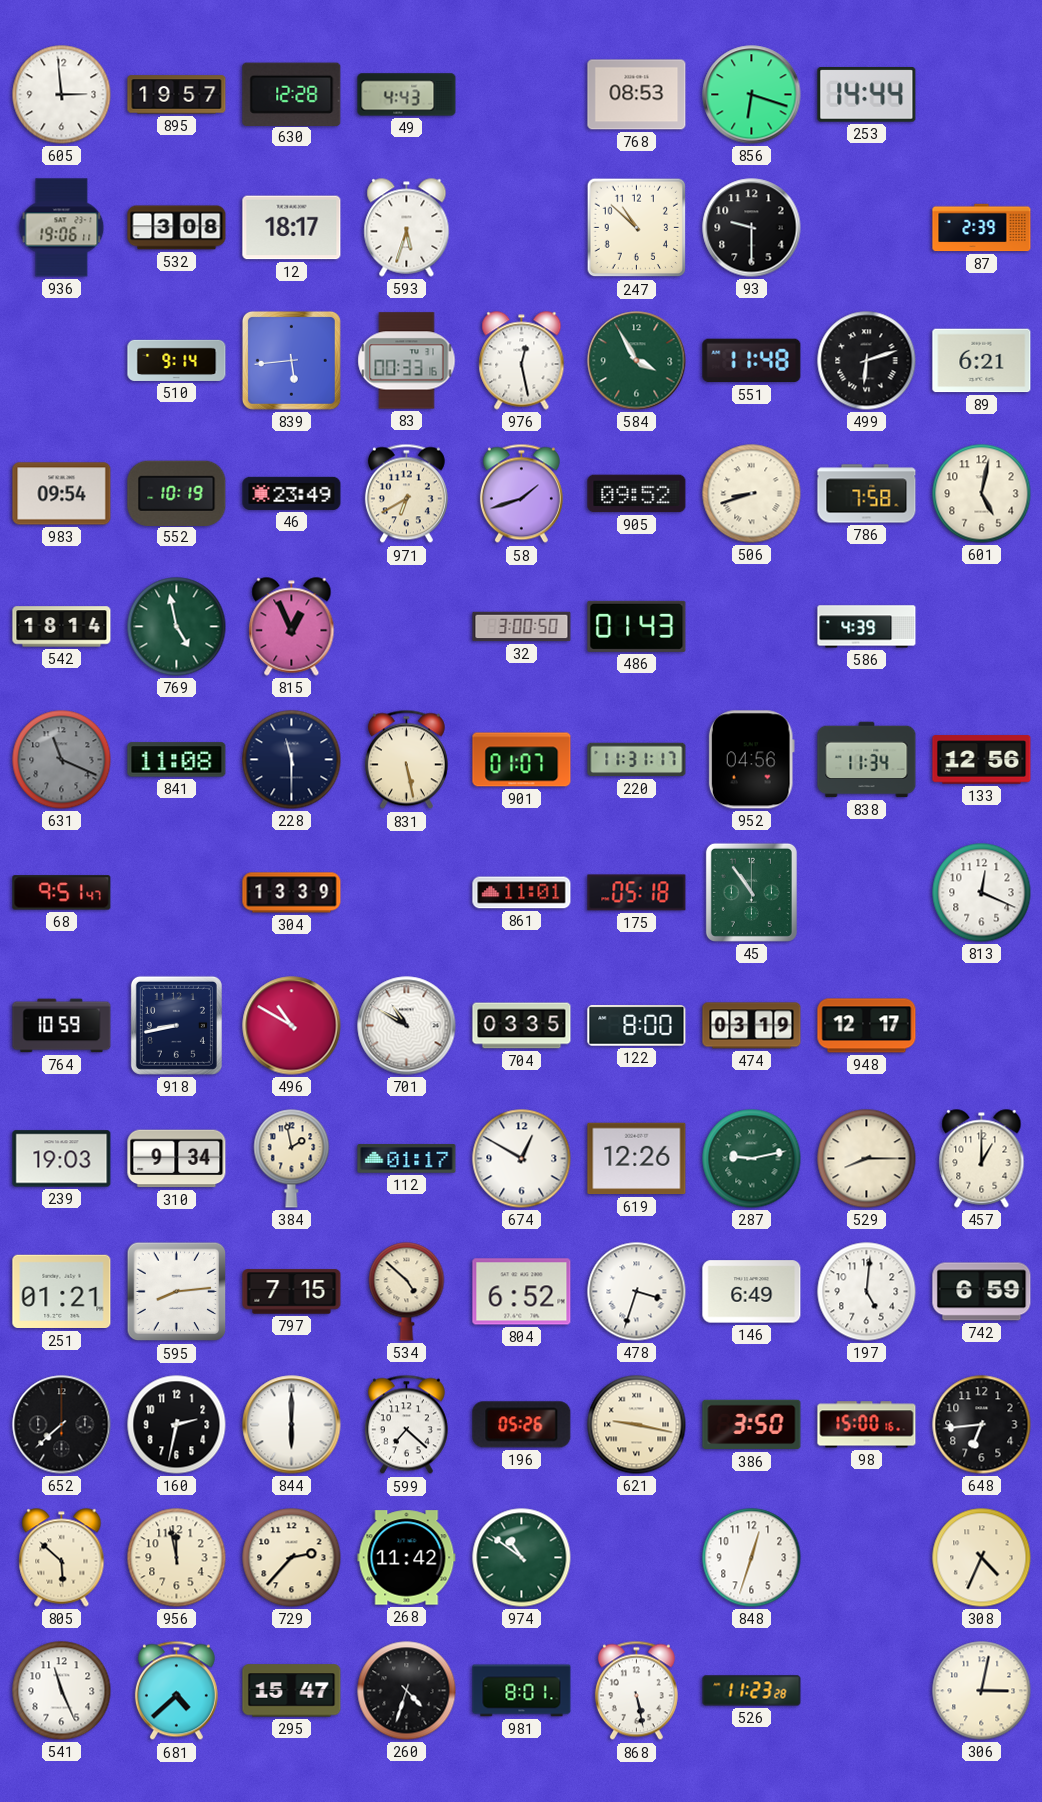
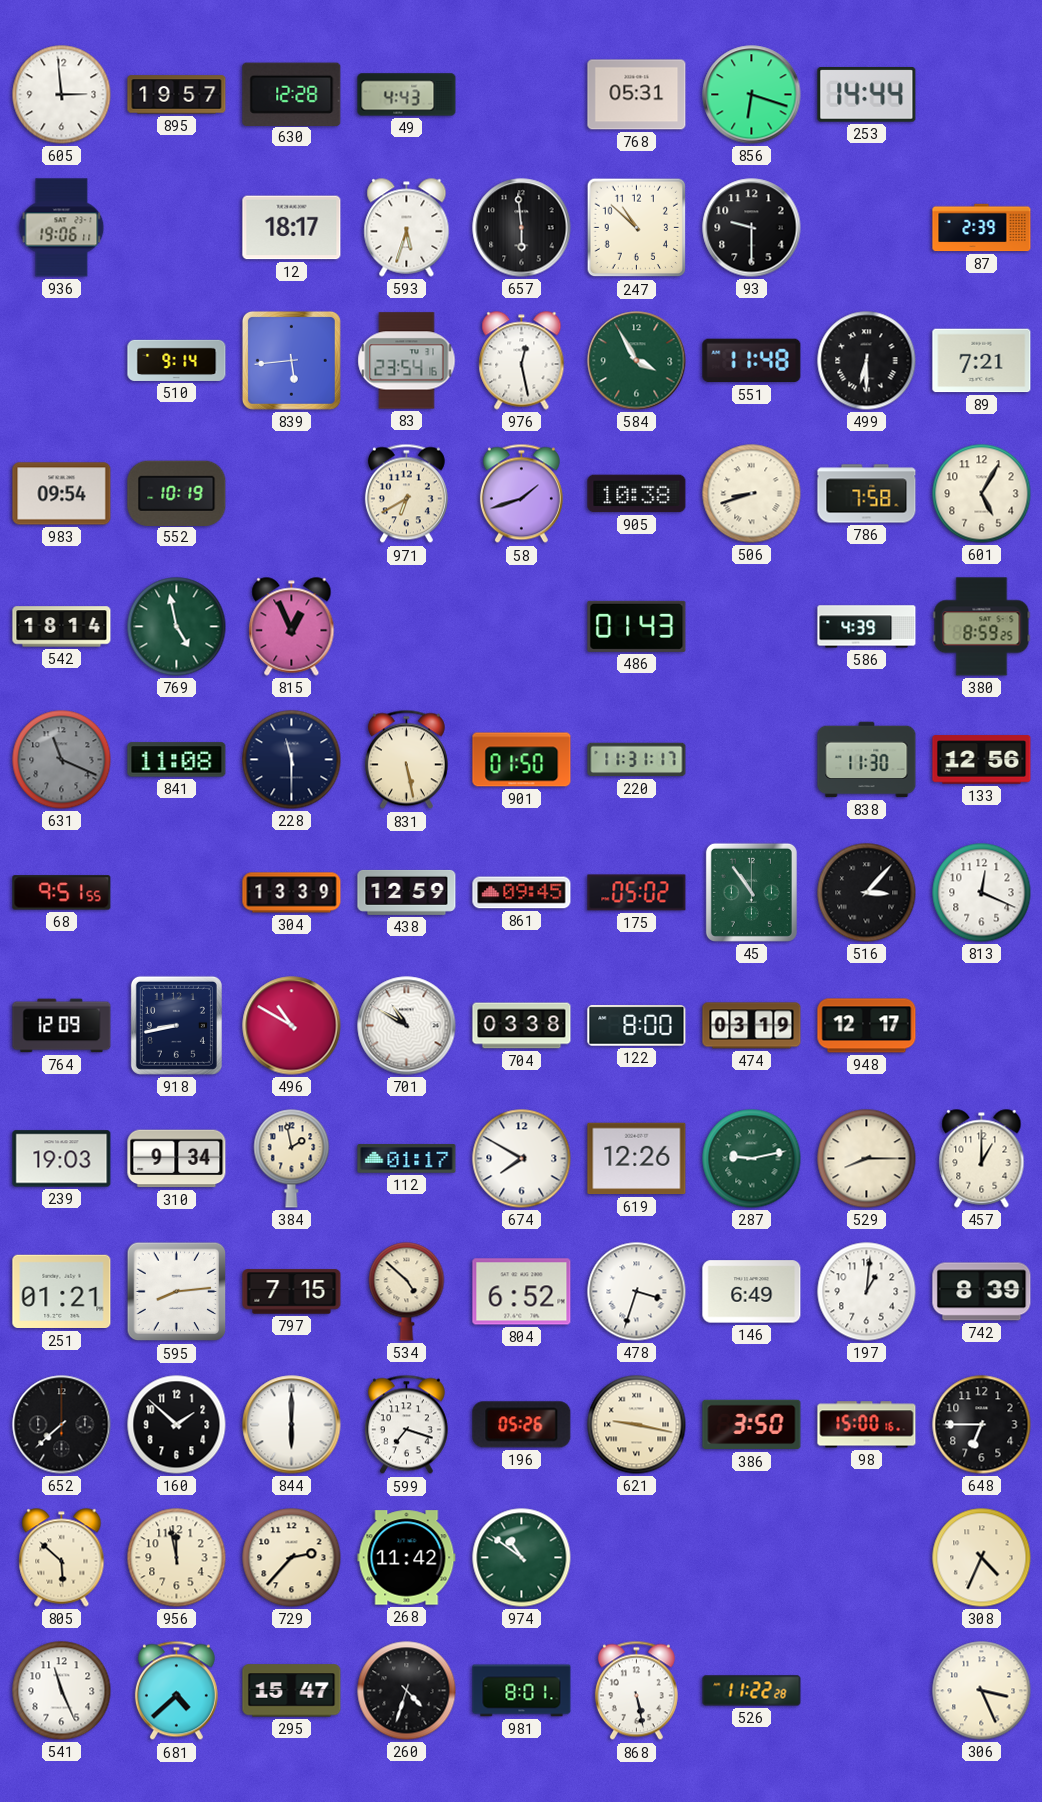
768: 08:53 -> 05:31
532: 3:08 -> none
657: none -> 5:59
83: 00:33 -> 23:54
499: 6:12 -> 6:30
89: 6:21 -> 7:21
46: 23:49 -> none
905: 09:52 -> 10:38
601: 5:02 -> 5:05
32: 3:00 -> none
380: none -> 8:59
901: 01:07 -> 01:50
952: 04:56 -> none
838: 11:34 -> 11:30
68: 9:51:47 -> 9:51:55
438: none -> 12:59
861: 11:01 -> 09:45
175: 05:18 -> 05:02
516: none -> 3:07
764: 10:59 -> 12:09
704: 03:35 -> 03:38
674: 12:50 -> 7:50
197: 5:01 -> 1:01
742: 6:59 -> 8:39
160: 2:32 -> 1:52
599: 7:22 -> 7:18
648: 6:44 -> 6:45
848: 12:33 -> none
526: 11:23 -> 11:22
306: 3:02 -> 3:26
